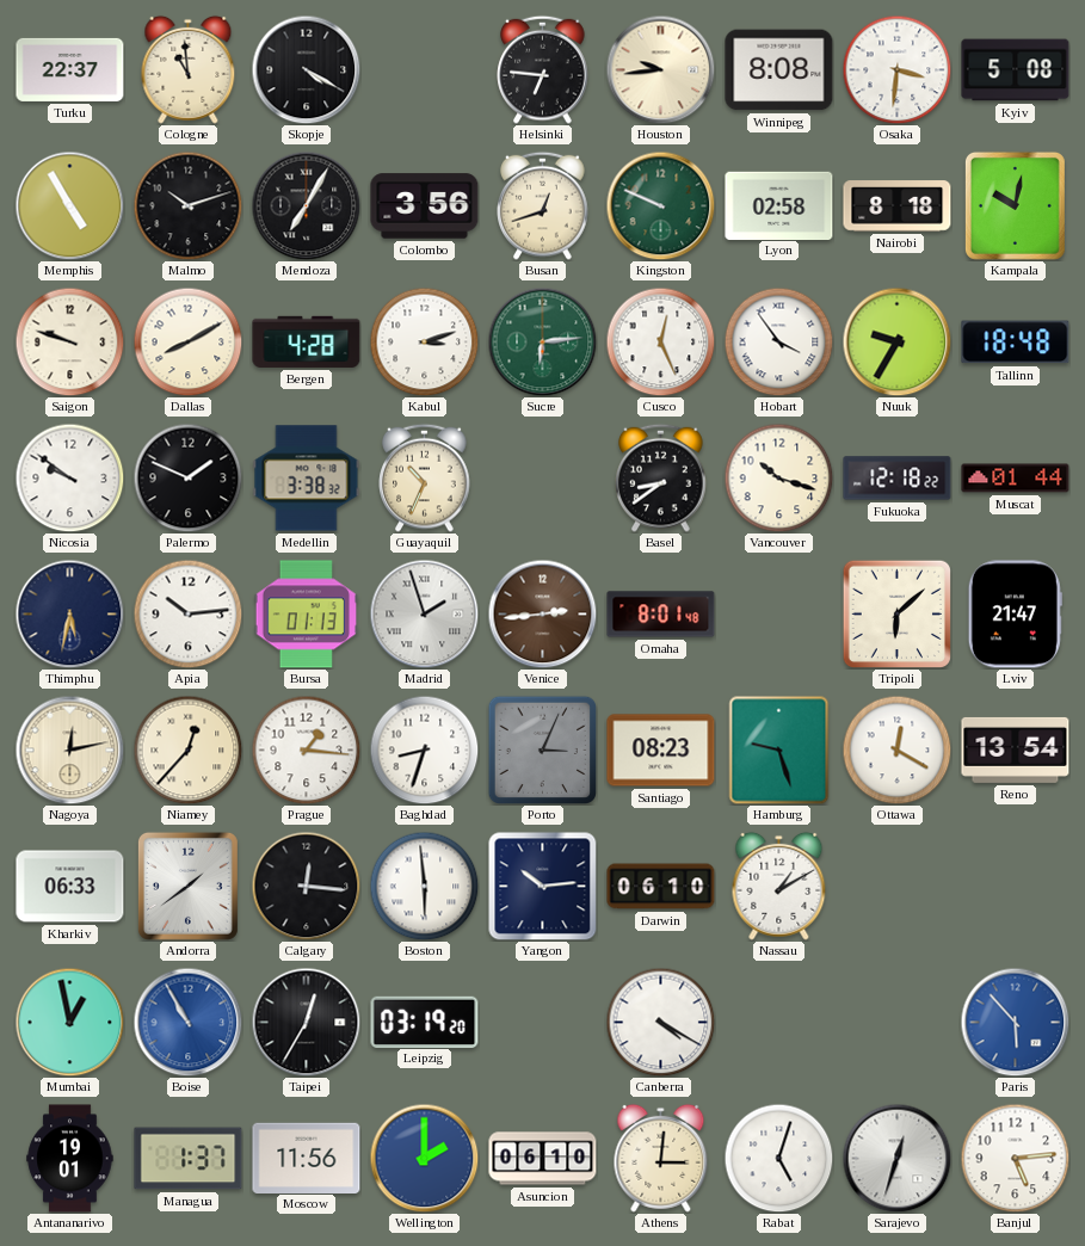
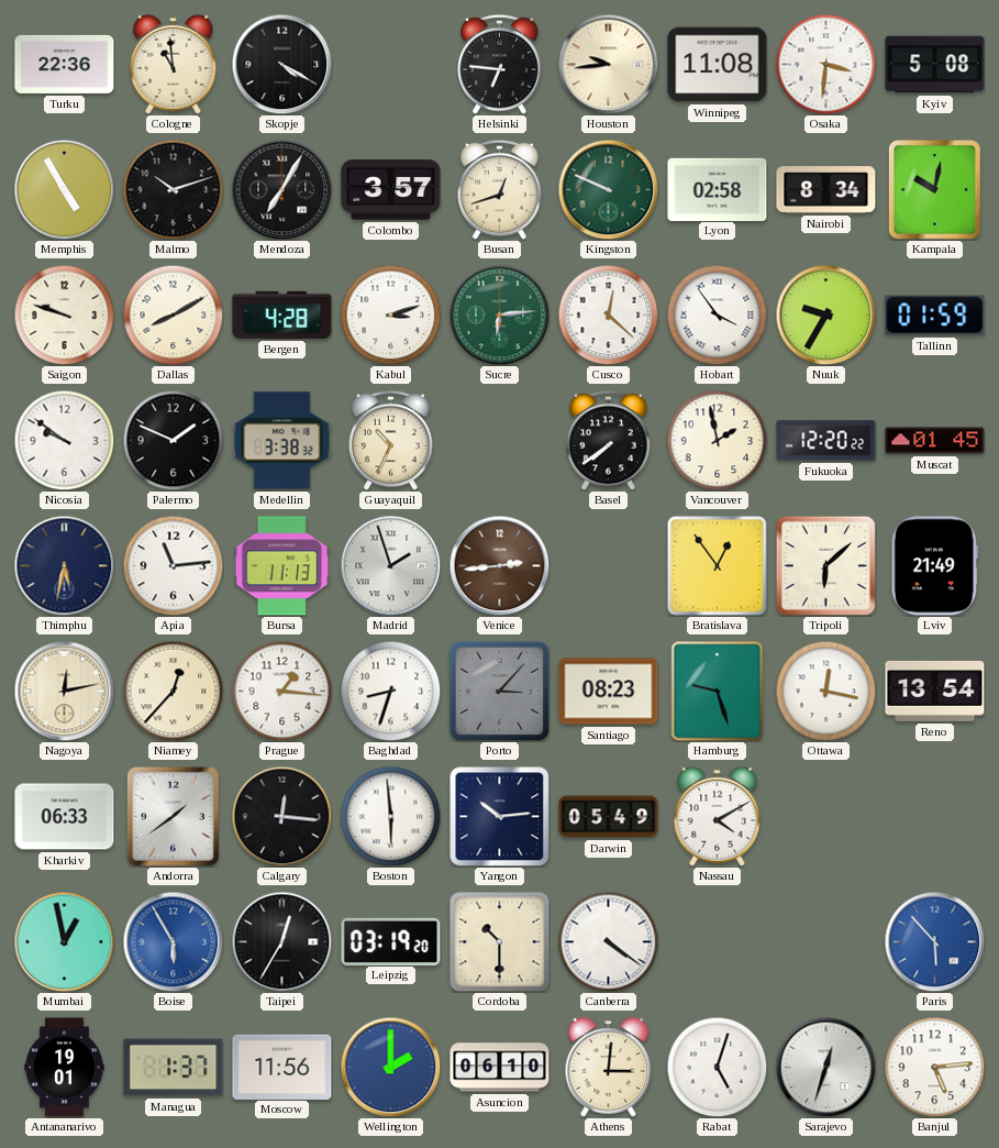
Turku: 22:37 -> 22:36
Winnipeg: 8:08 -> 11:08
Colombo: 3:56 -> 3:57
Nairobi: 8:18 -> 8:34
Cusco: 12:26 -> 12:22
Tallinn: 18:48 -> 01:59
Basel: 8:39 -> 7:39
Vancouver: 10:18 -> 1:58
Fukuoka: 12:18 -> 12:20
Muscat: 01:44 -> 01:45
Apia: 10:14 -> 11:14
Bursa: 01:13 -> 11:13
Omaha: 8:01 -> none
Bratislava: none -> 12:54
Lviv: 21:47 -> 21:49
Porto: 3:04 -> 3:07
Ottawa: 12:20 -> 12:17
Darwin: 06:10 -> 05:49
Nassau: 1:10 -> 4:10
Boise: 10:55 -> 5:55
Cordoba: none -> 10:30
Canberra: 4:20 -> 4:21
